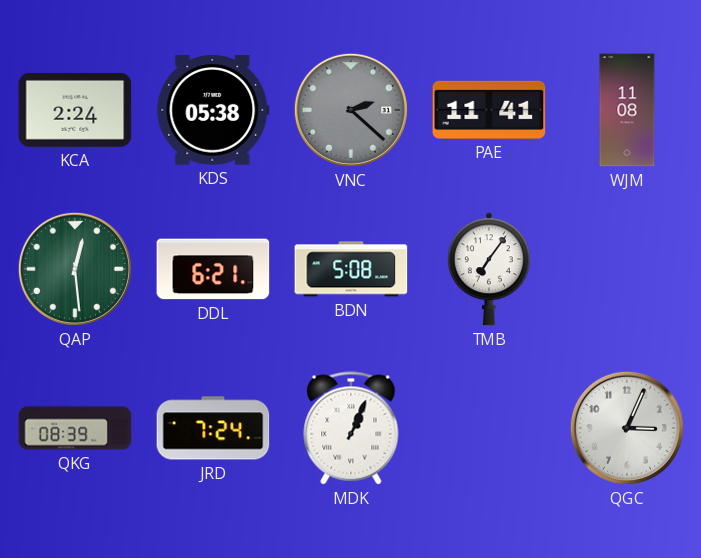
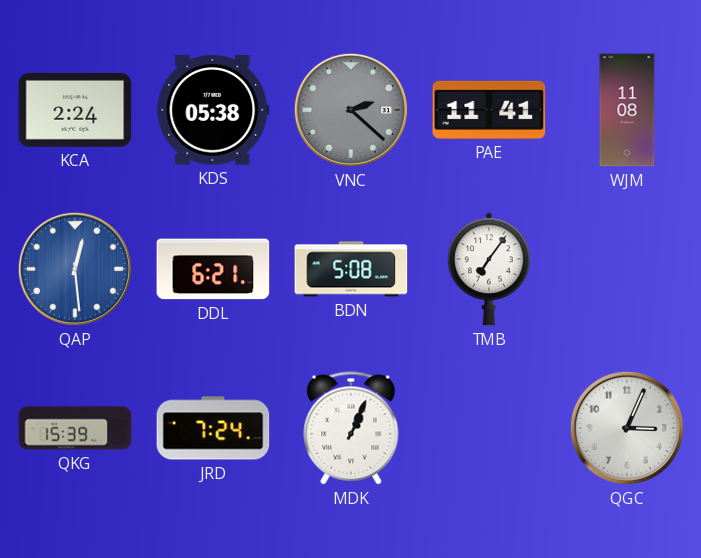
QAP dial: green -> blue
QKG: 08:39 -> 15:39
